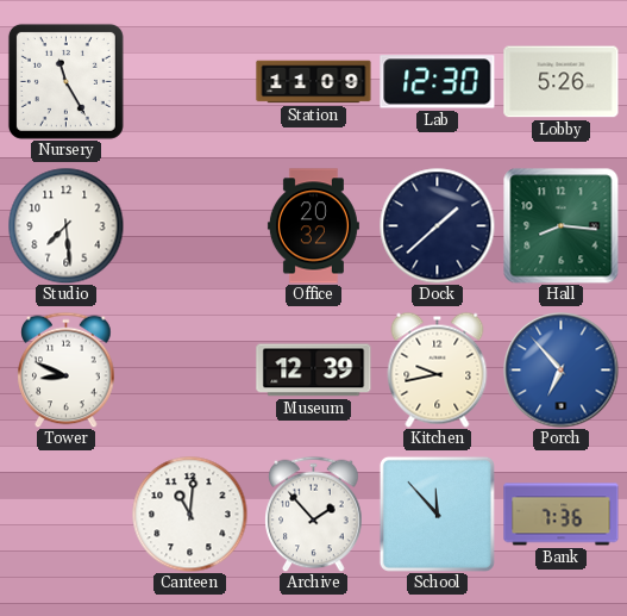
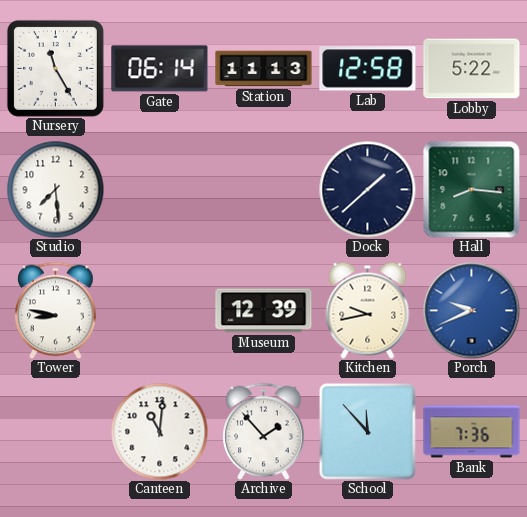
Gate: none -> 06:14
Station: 11:09 -> 11:13
Lab: 12:30 -> 12:58
Lobby: 5:26 -> 5:22
Office: 20:32 -> none
Tower: 8:49 -> 8:47
Porch: 6:53 -> 9:41
